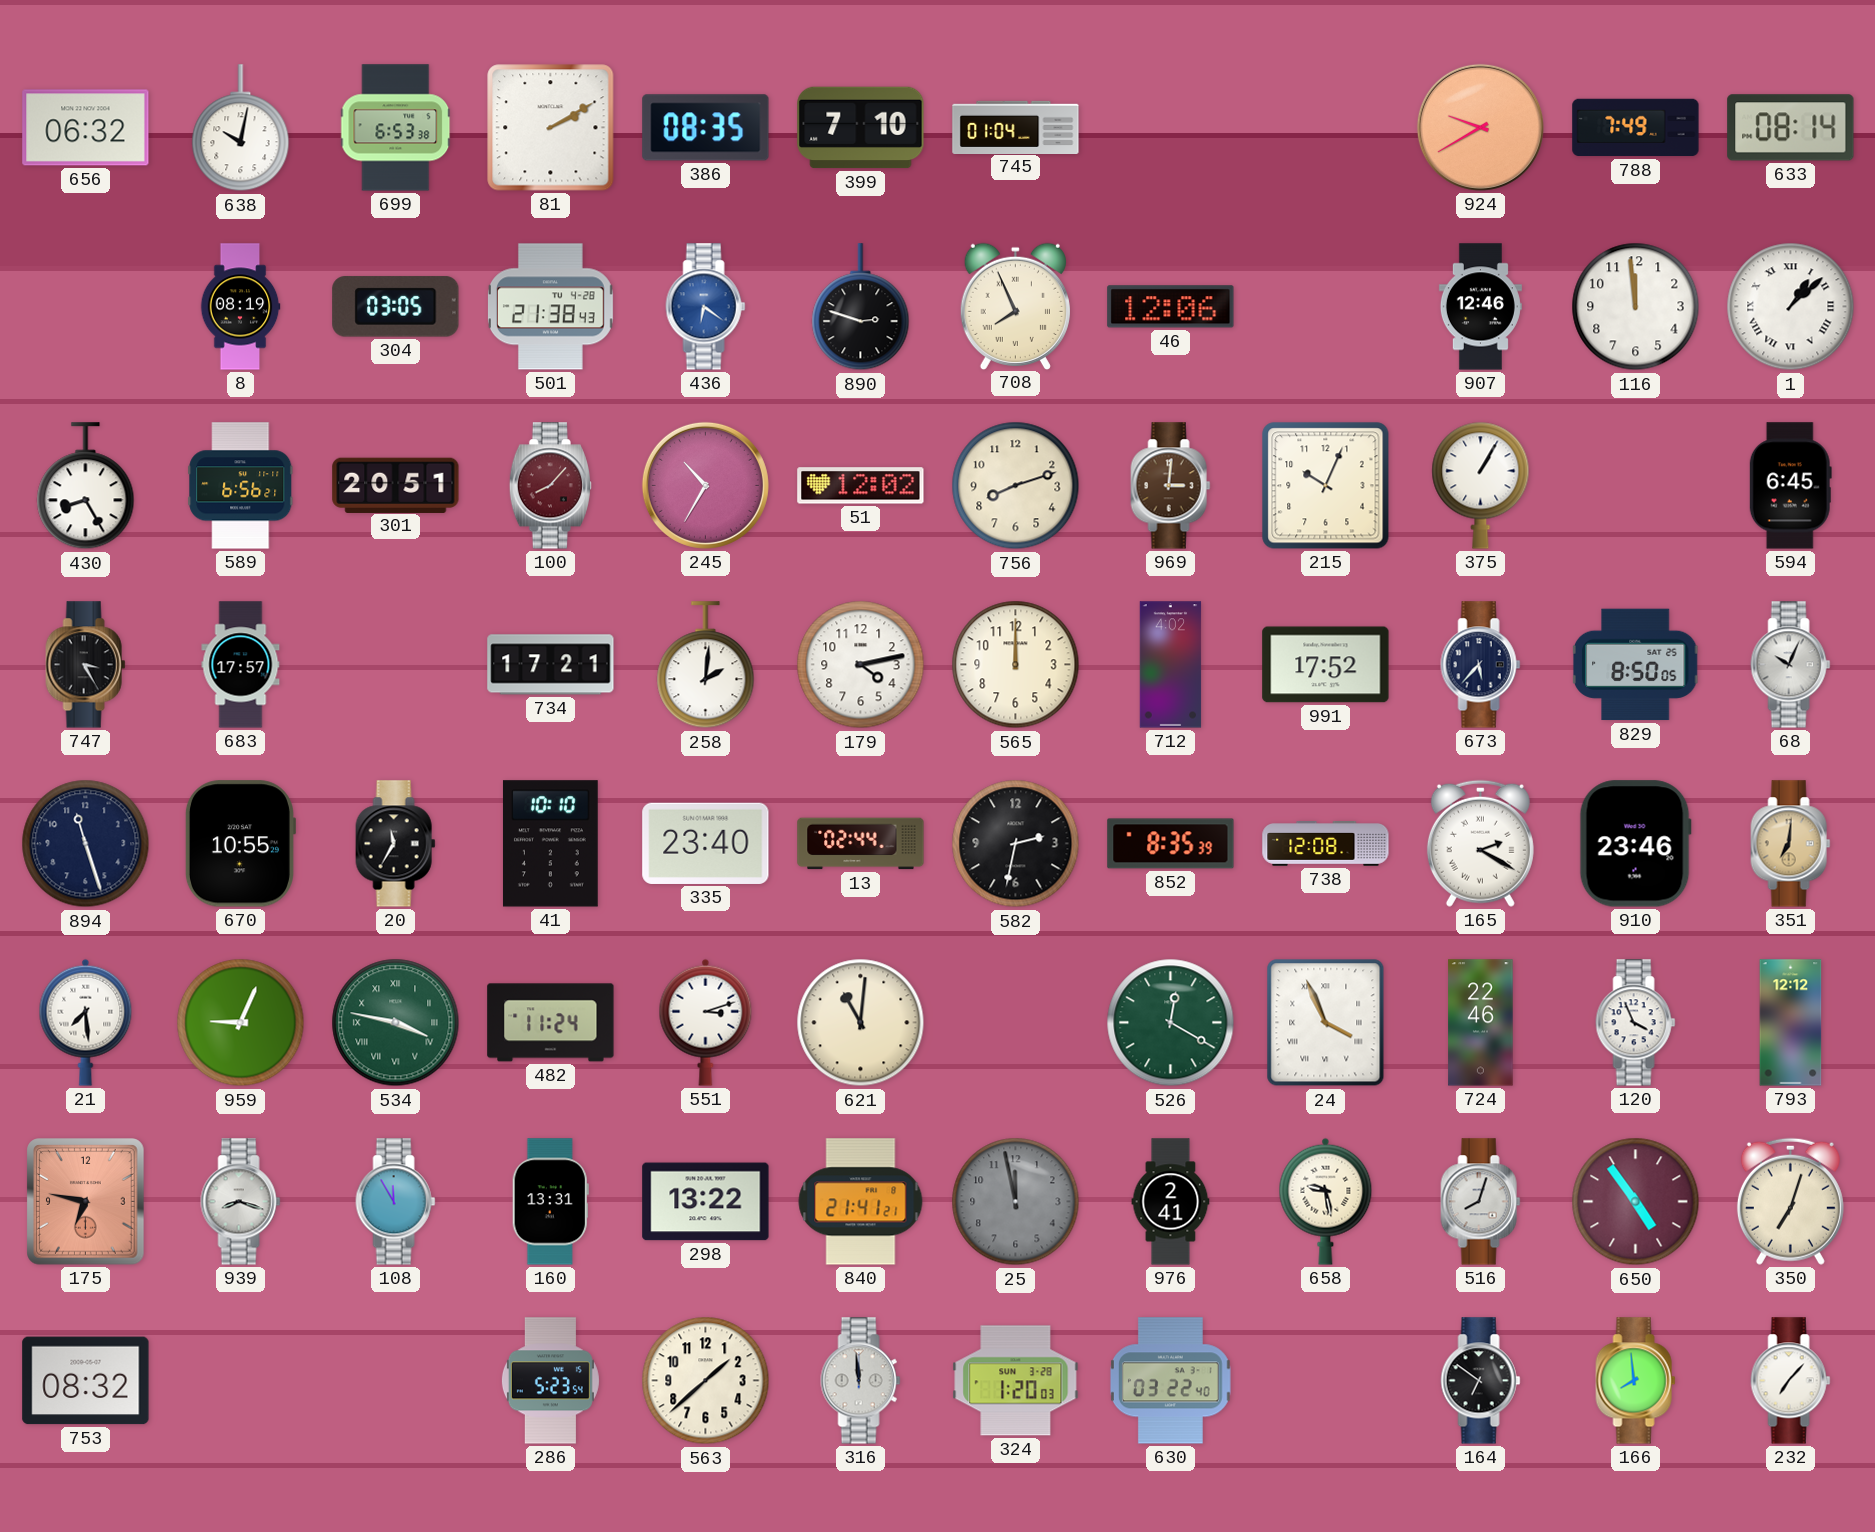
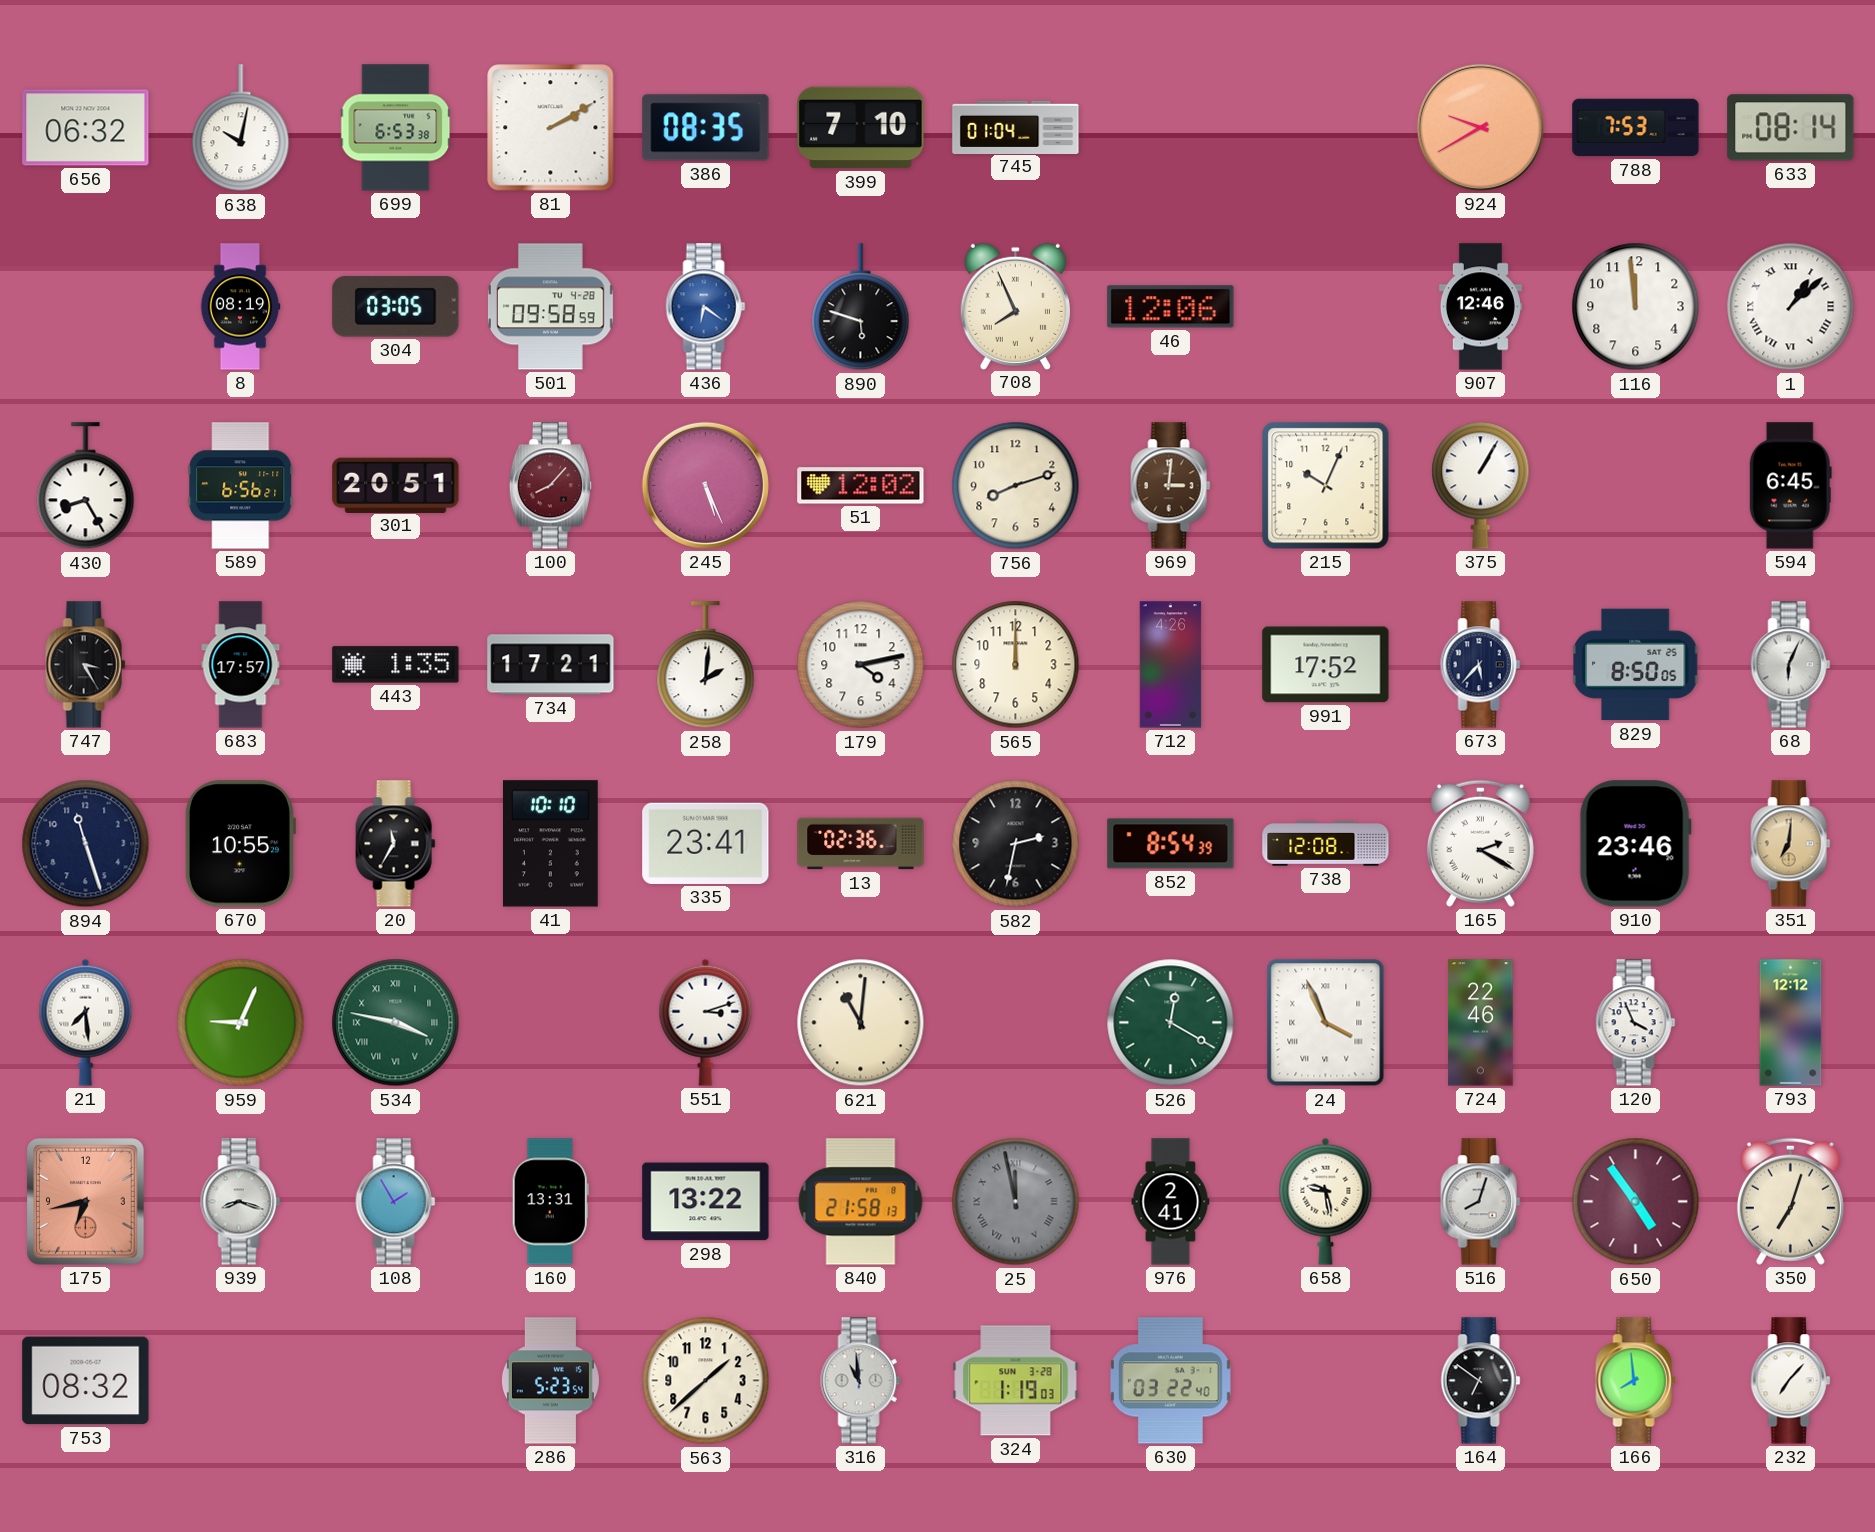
788: 7:49 -> 7:53
501: 21:38 -> 09:58
890: 2:48 -> 5:48
245: 10:35 -> 5:26
443: none -> 1:35
712: 4:02 -> 4:26
68: 10:04 -> 6:04
335: 23:40 -> 23:41
13: 02:44 -> 02:36
852: 8:35 -> 8:54
482: 11:24 -> none
175: 6:47 -> 6:43
108: 11:55 -> 1:55
840: 21:41 -> 21:58
25 numerals: Arabic -> Roman
316: 11:59 -> 10:59
324: 1:20 -> 1:19
